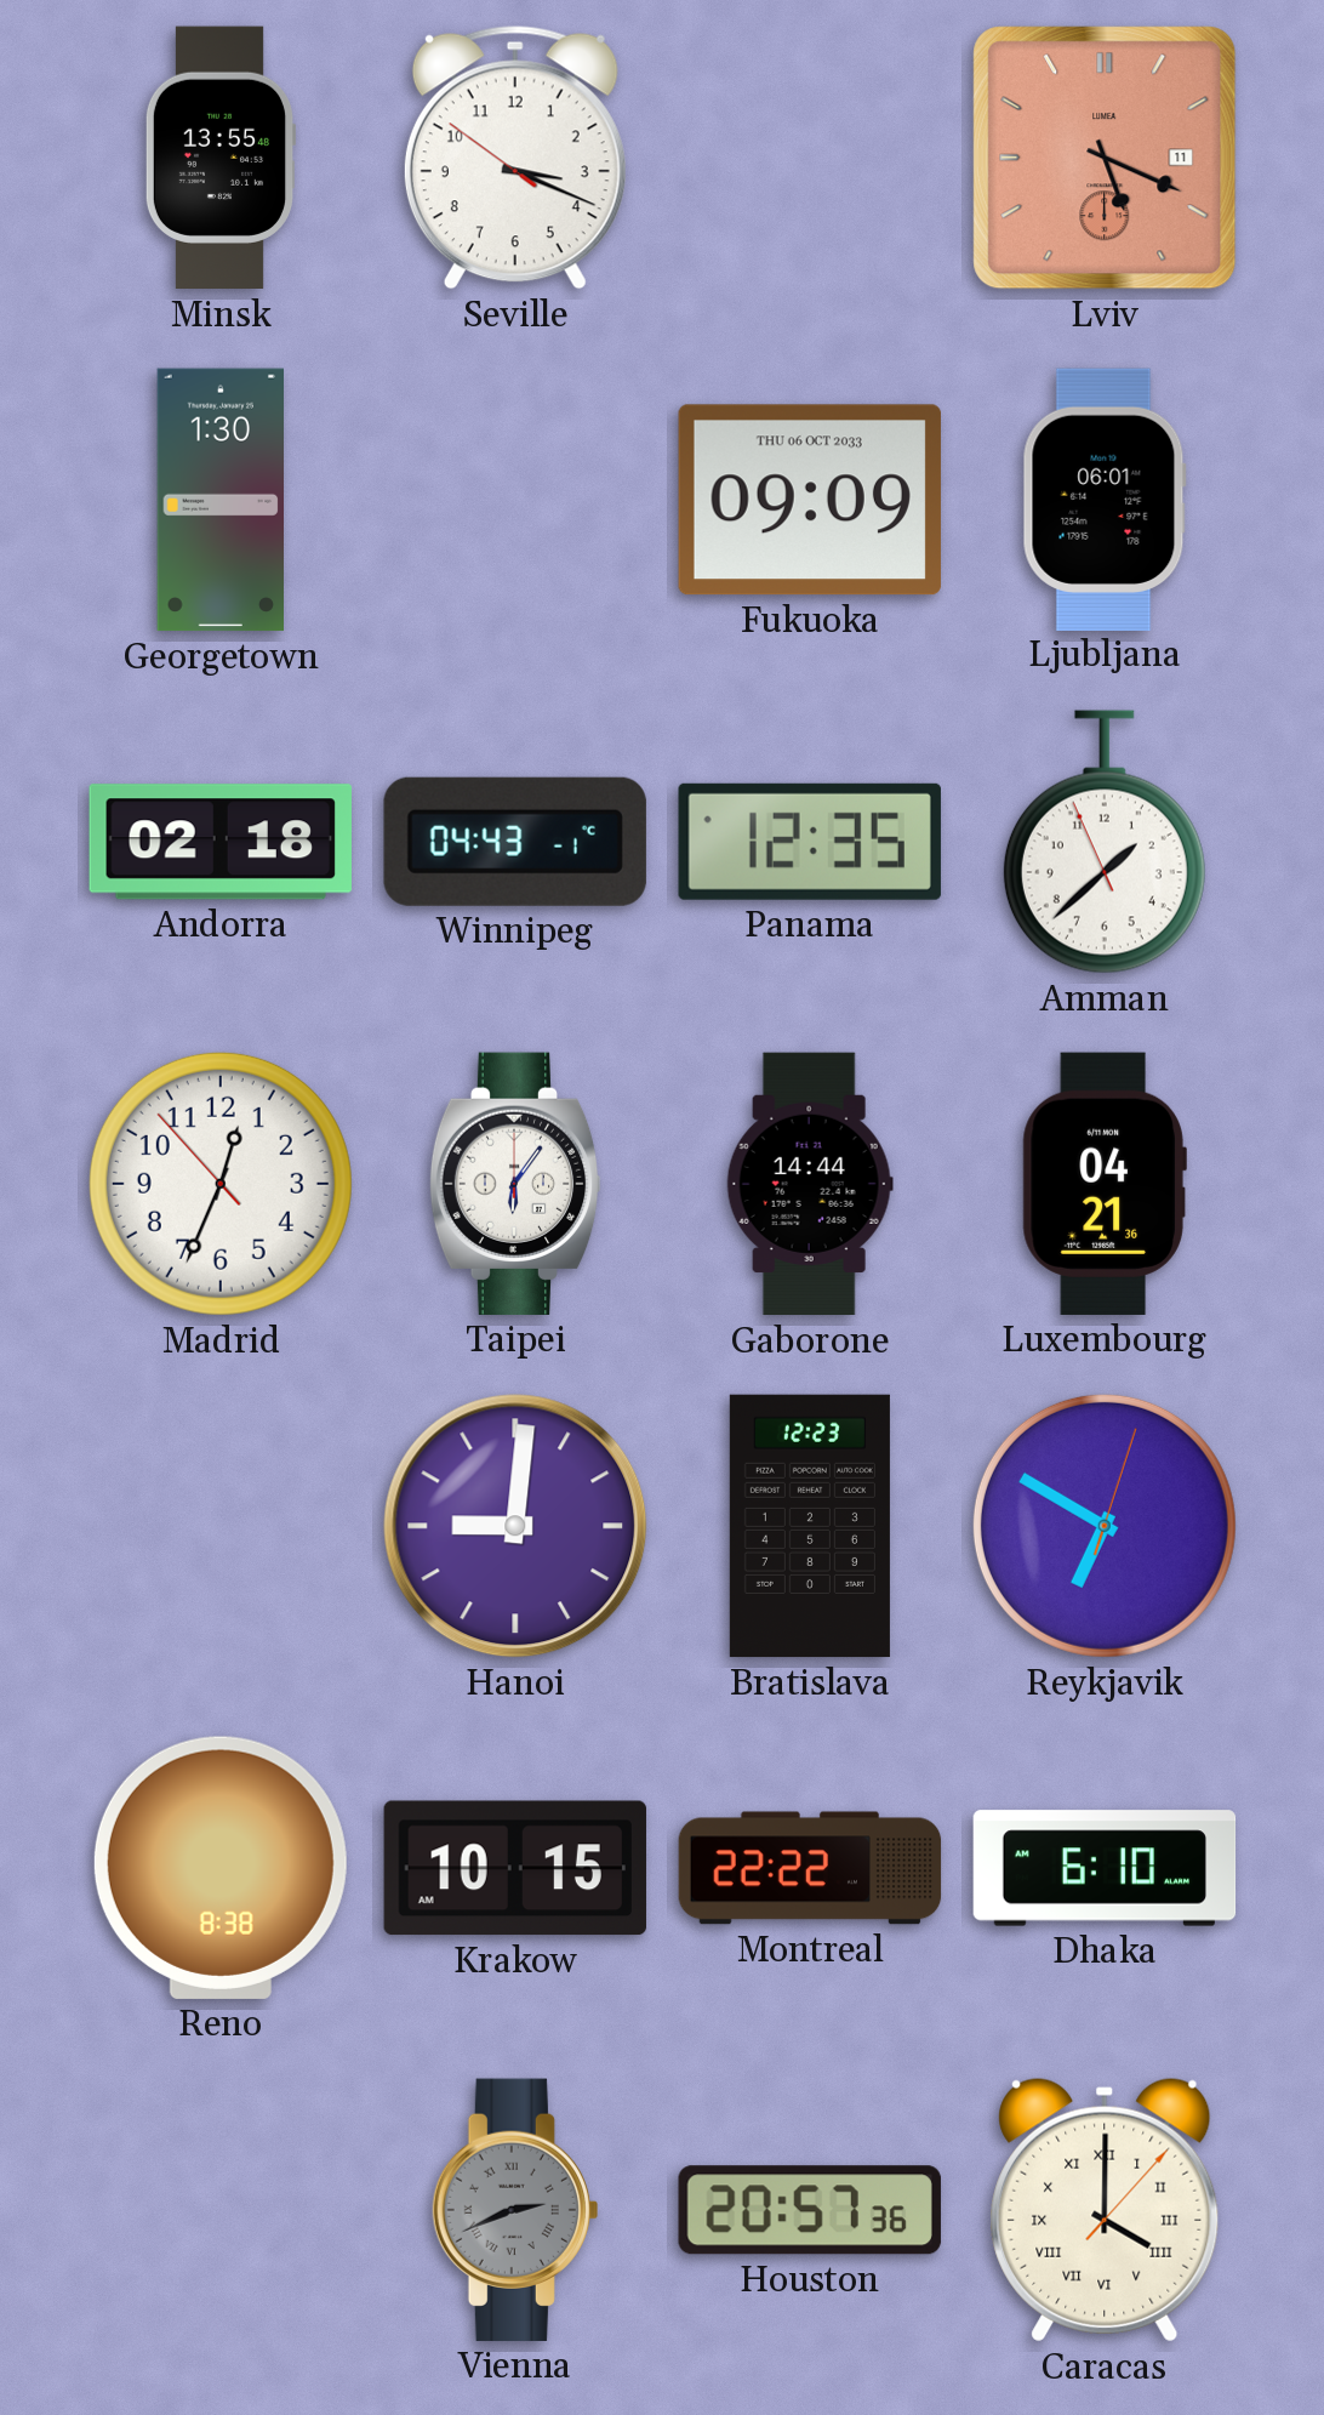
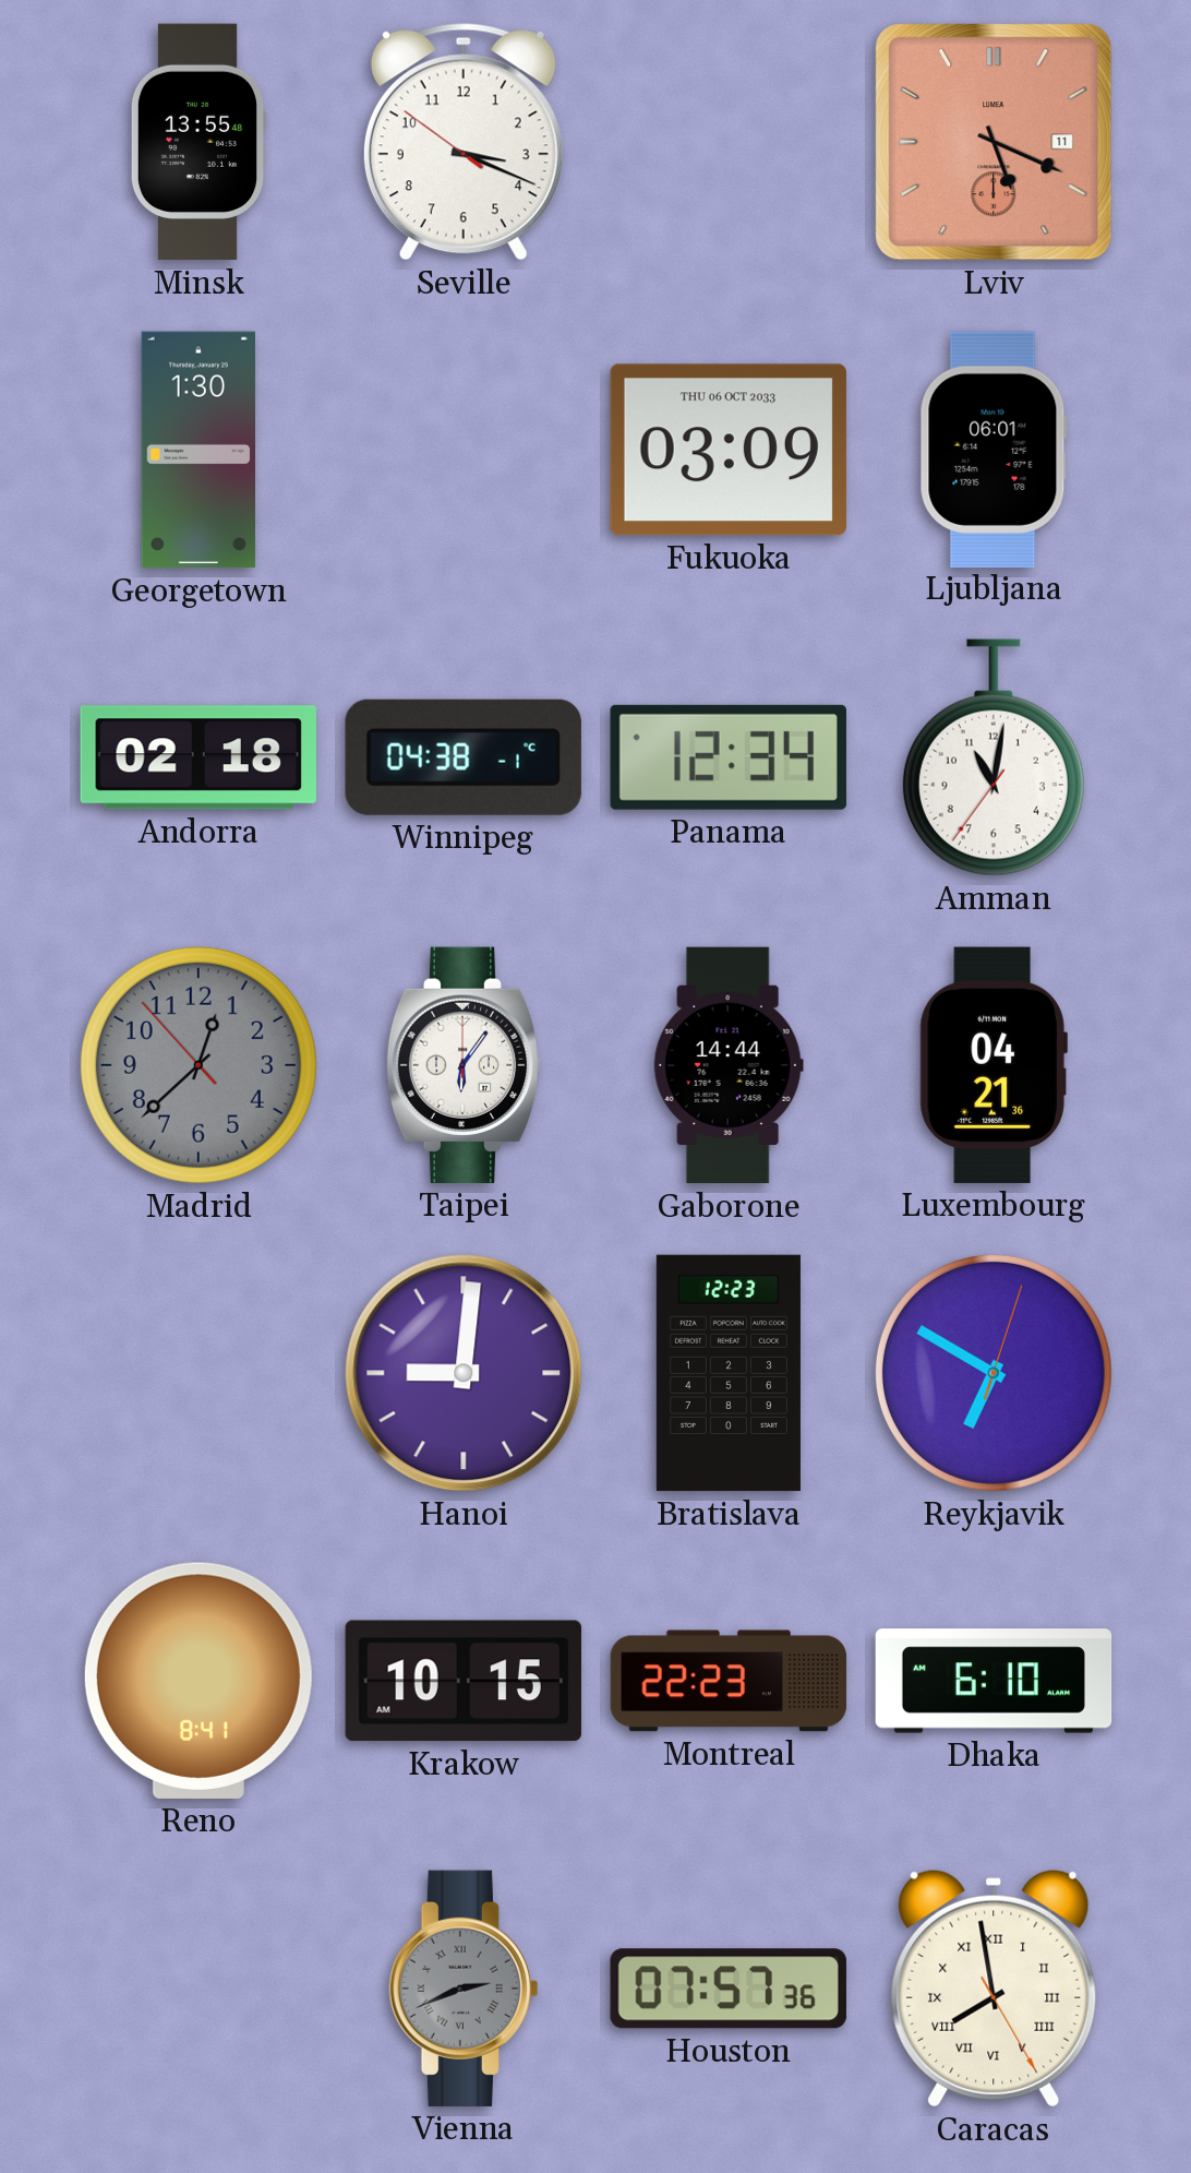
Fukuoka: 09:09 -> 03:09
Winnipeg: 04:43 -> 04:38
Panama: 12:35 -> 12:34
Amman: 1:37 -> 11:01
Madrid: 12:33 -> 12:37
Madrid dial: white -> grey
Reno: 8:38 -> 8:41
Montreal: 22:22 -> 22:23
Houston: 20:57 -> 07:57
Caracas: 4:00 -> 7:58
